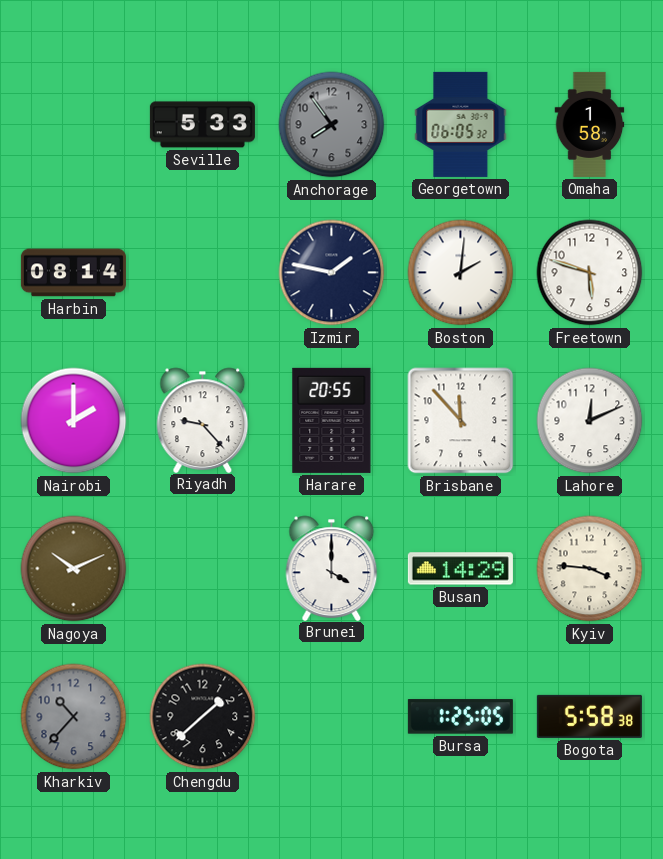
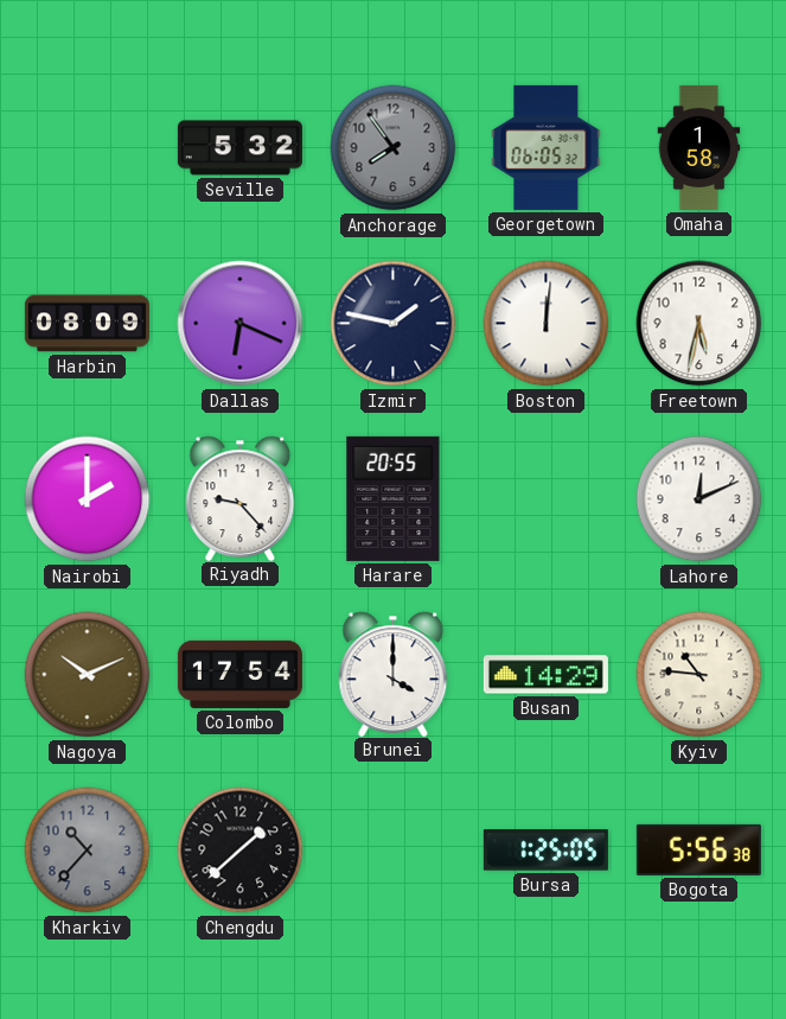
Seville: 5:33 -> 5:32
Harbin: 08:14 -> 08:09
Dallas: none -> 6:19
Boston: 2:01 -> 12:01
Freetown: 5:48 -> 5:32
Brisbane: 11:53 -> none
Colombo: none -> 17:54
Kyiv: 3:46 -> 10:46
Bogota: 5:58 -> 5:56
